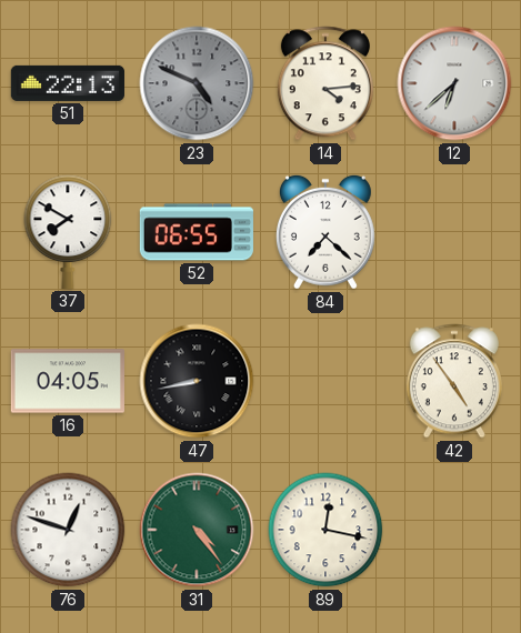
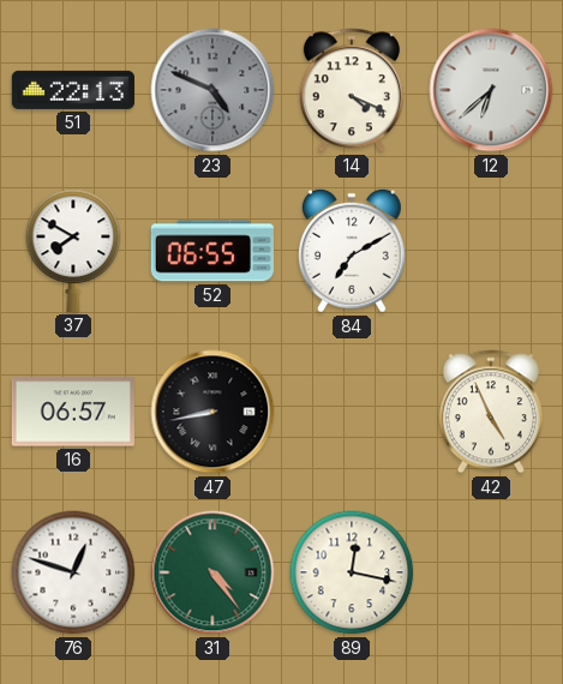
14: 4:14 -> 4:19
84: 7:22 -> 7:10
16: 04:05 -> 06:57
42: 4:54 -> 4:56
